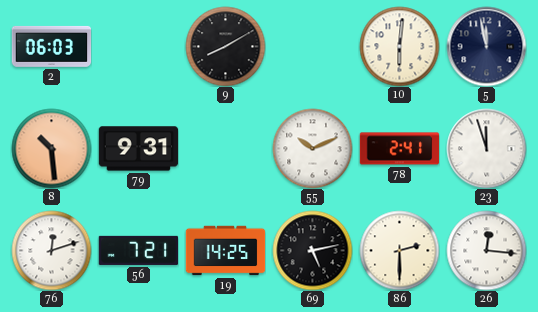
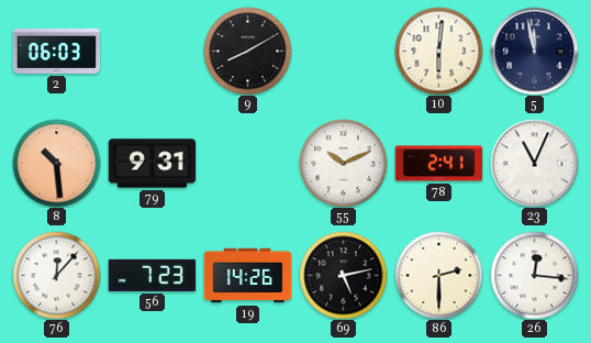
23: 11:57 -> 11:04
76: 12:12 -> 12:07
56: 7:21 -> 7:23
19: 14:25 -> 14:26
